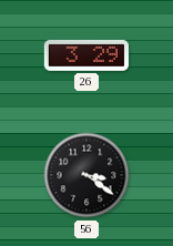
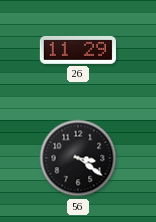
26: 3:29 -> 11:29
